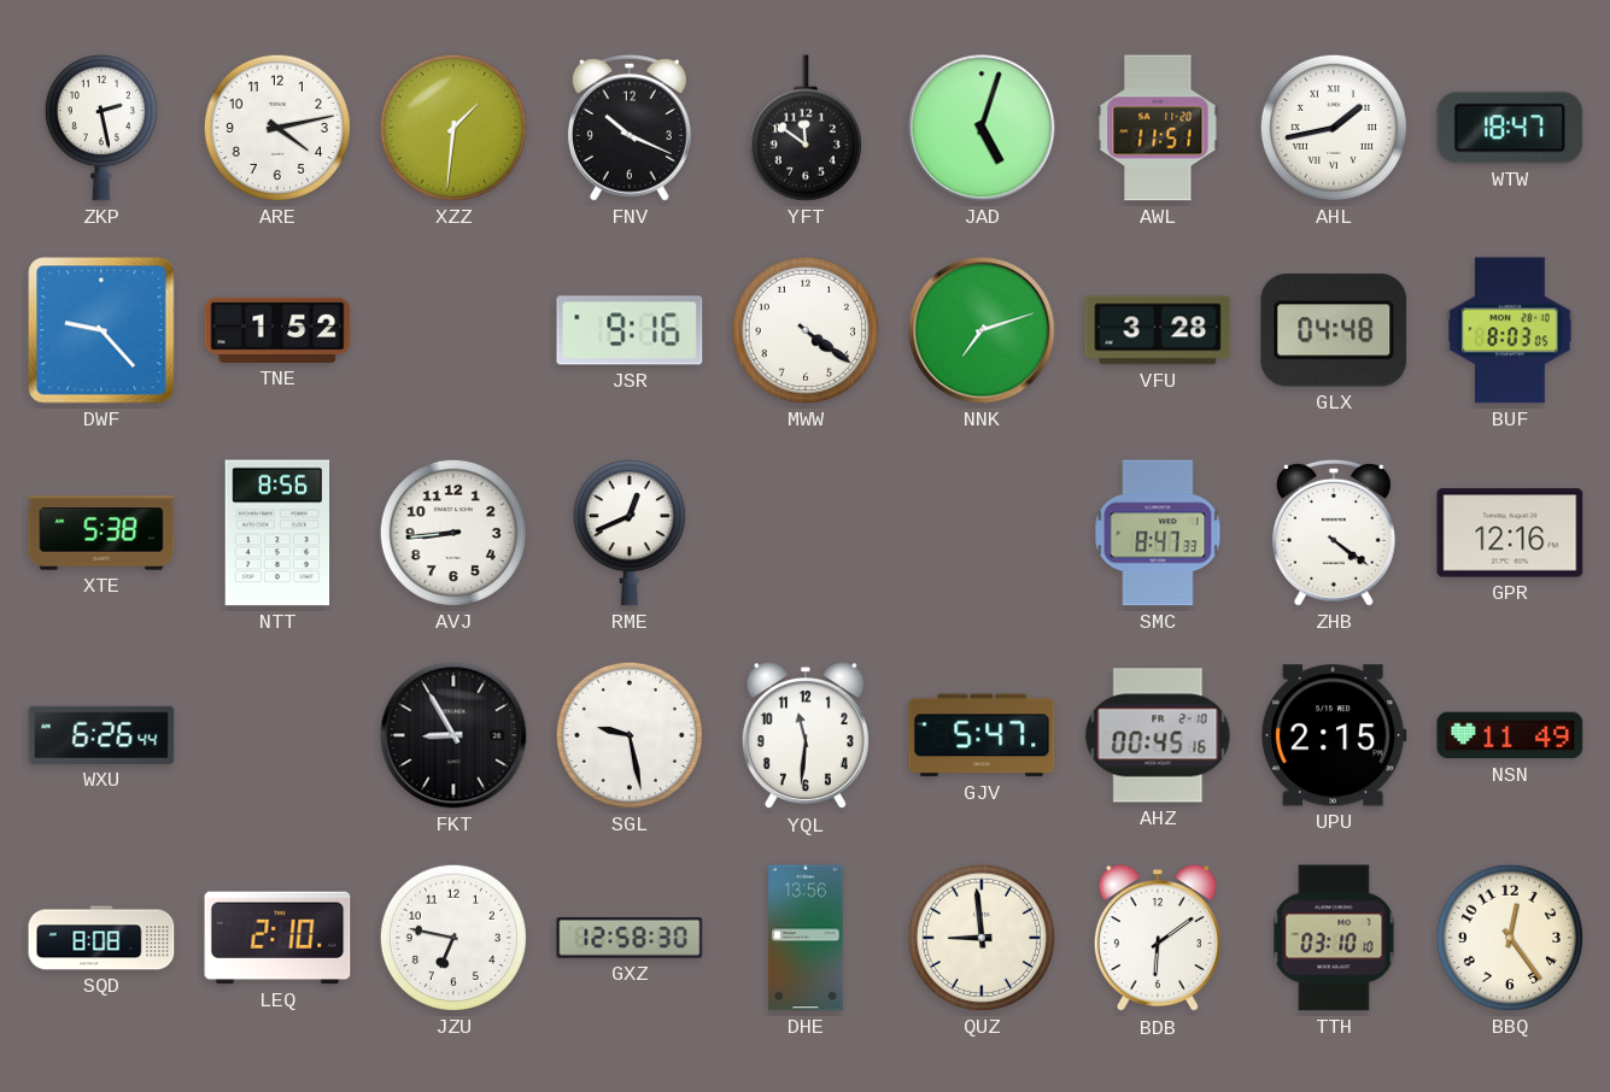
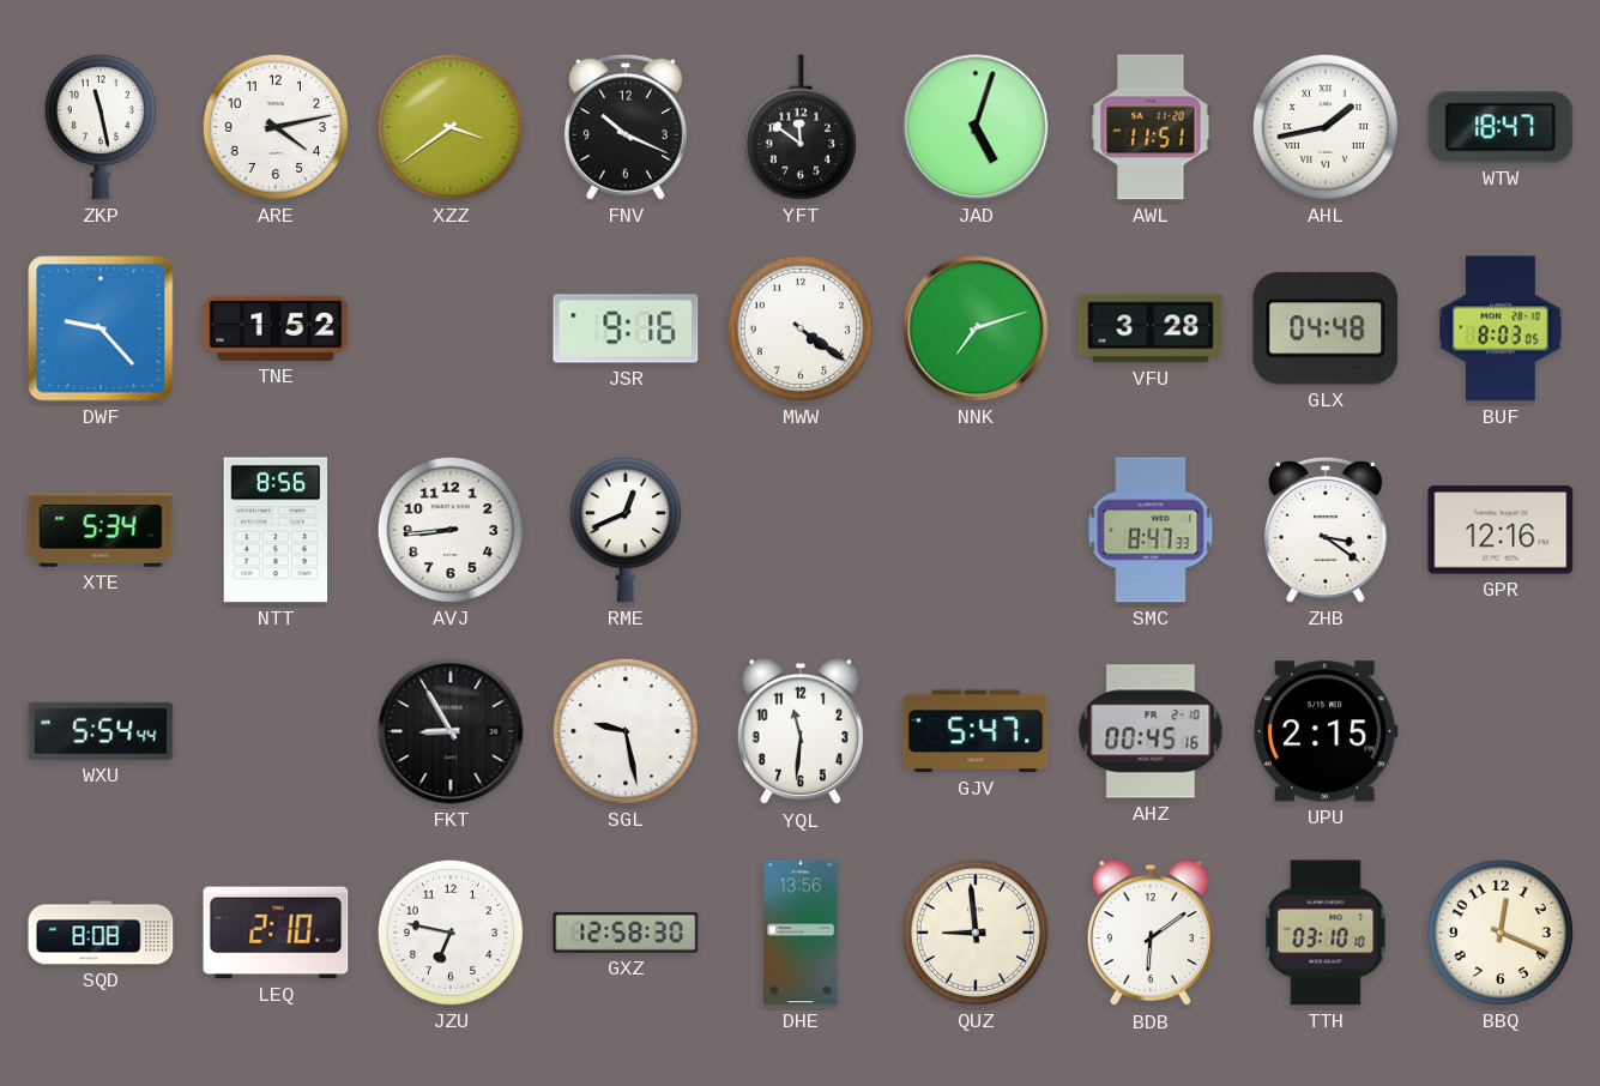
ZKP: 2:28 -> 11:28
XZZ: 1:31 -> 3:39
XTE: 5:38 -> 5:34
ZHB: 4:21 -> 3:21
WXU: 6:26 -> 5:54
NSN: 11:49 -> none
BBQ: 12:24 -> 12:19
